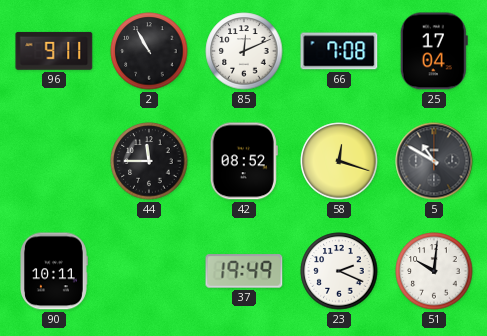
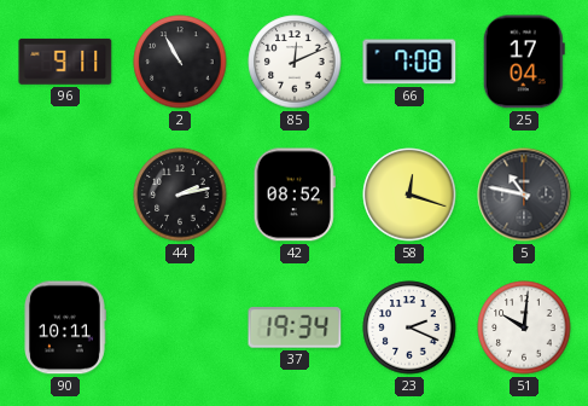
44: 11:45 -> 2:13
5: 10:50 -> 10:47
37: 19:49 -> 19:34
